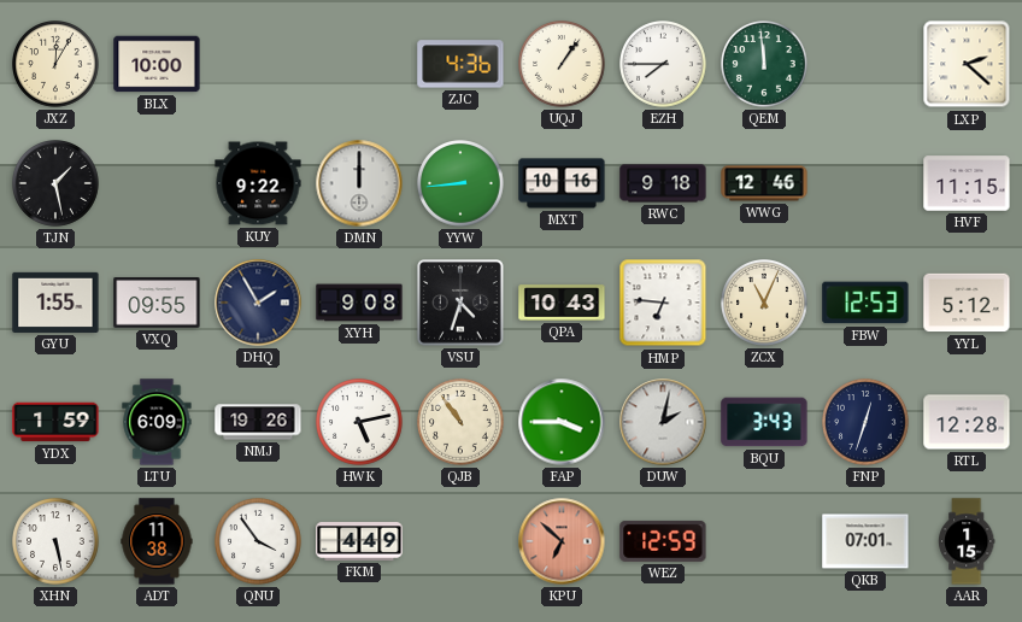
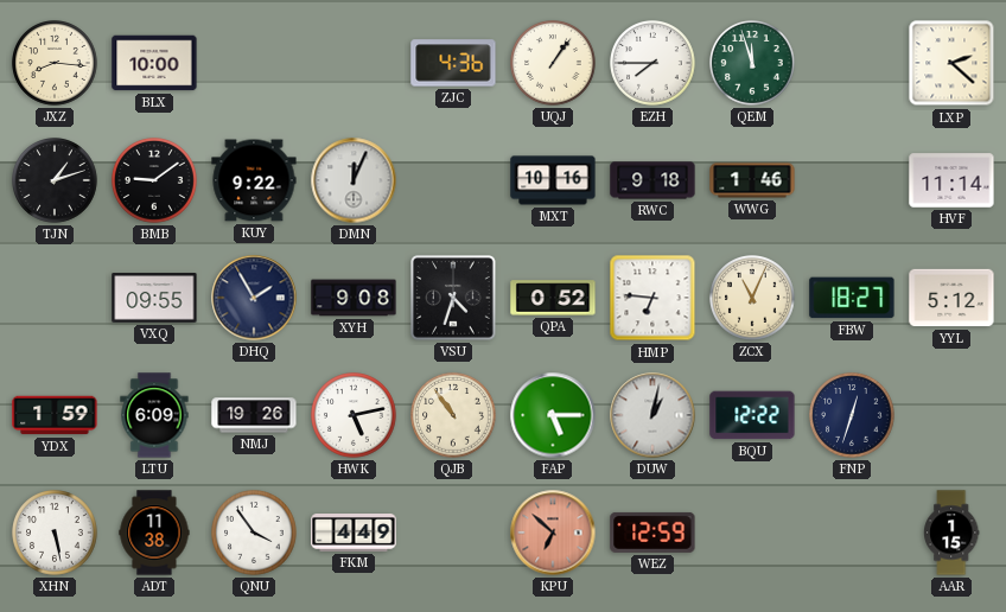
JXZ: 12:05 -> 8:16
QEM: 11:59 -> 11:57
TJN: 1:28 -> 1:12
BMB: none -> 9:09
DMN: 12:00 -> 12:04
YYW: 8:44 -> none
WWG: 12:46 -> 1:46
HVF: 11:15 -> 11:14
GYU: 1:55 -> none
QPA: 10:43 -> 0:52
FBW: 12:53 -> 18:27
FAP: 3:45 -> 5:15
DUW: 2:02 -> 1:02
BQU: 3:43 -> 12:22
RTL: 12:28 -> none
QKB: 07:01 -> none
